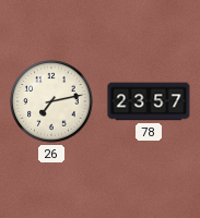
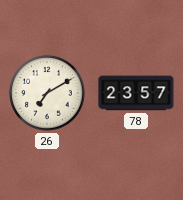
26: 7:13 -> 7:10
